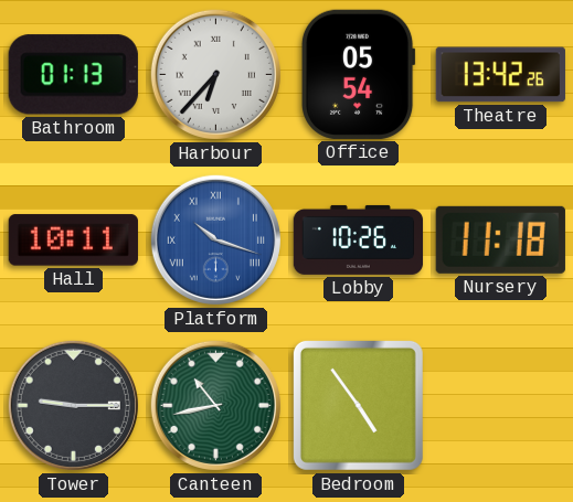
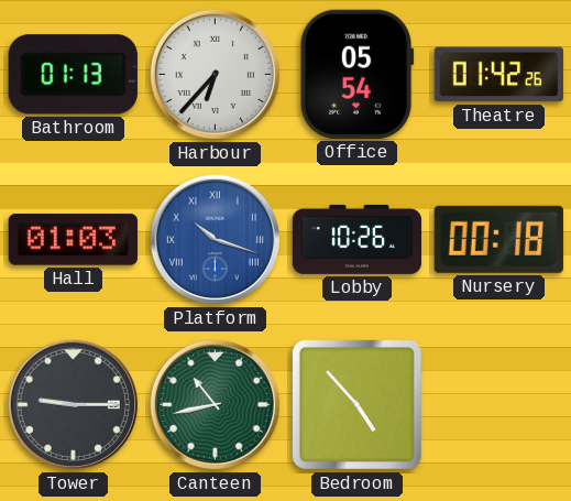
Theatre: 13:42 -> 01:42
Hall: 10:11 -> 01:03
Nursery: 11:18 -> 00:18
Bedroom: 4:54 -> 4:53
